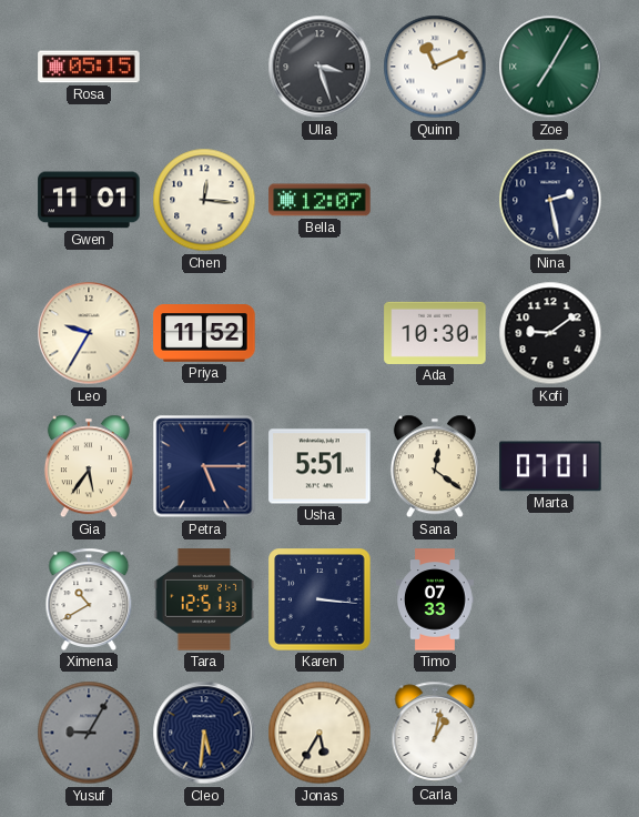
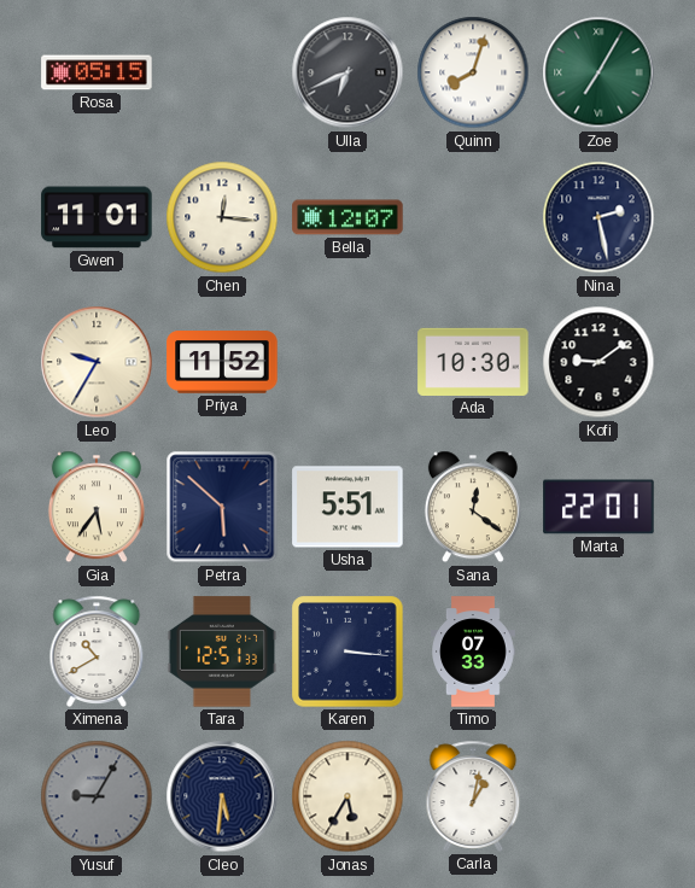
Ulla: 3:27 -> 6:41
Quinn: 11:11 -> 8:03
Petra: 5:15 -> 5:52
Marta: 07:01 -> 22:01
